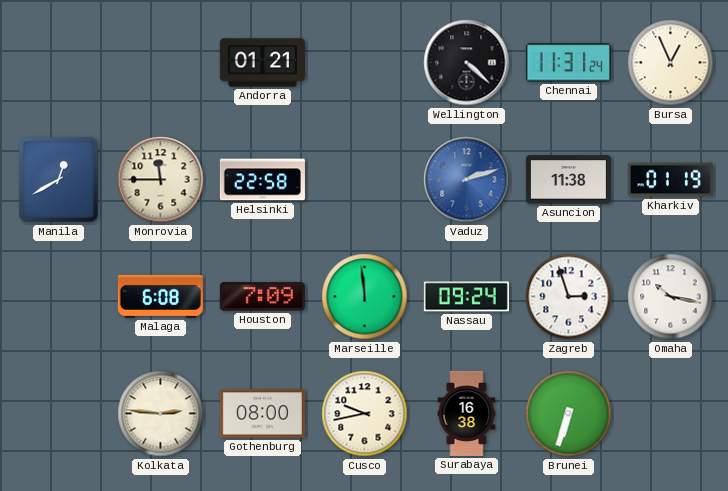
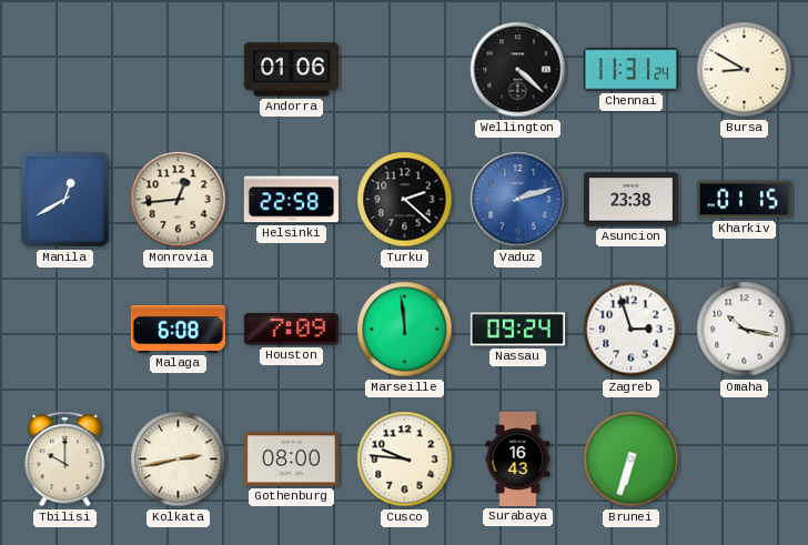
Andorra: 01:21 -> 01:06
Bursa: 12:56 -> 8:50
Monrovia: 11:45 -> 12:44
Turku: none -> 2:22
Asuncion: 11:38 -> 23:38
Kharkiv: 01:19 -> 01:15
Tbilisi: none -> 10:00
Kolkata: 2:46 -> 2:43
Cusco: 9:43 -> 9:46
Surabaya: 16:38 -> 16:43
